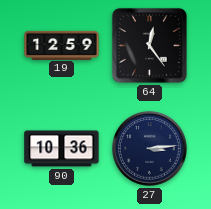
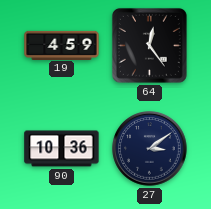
19: 12:59 -> 4:59
27: 3:14 -> 3:09
